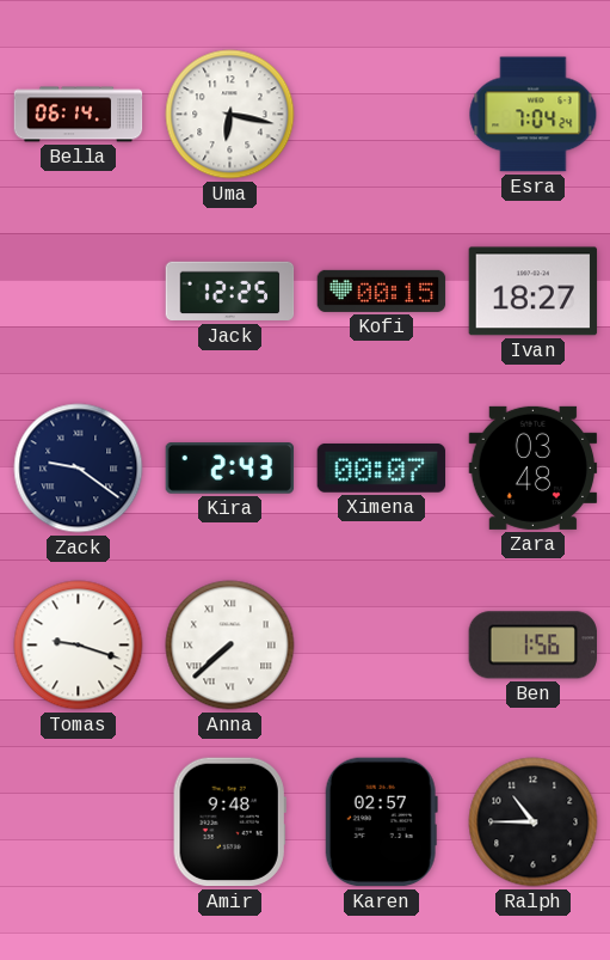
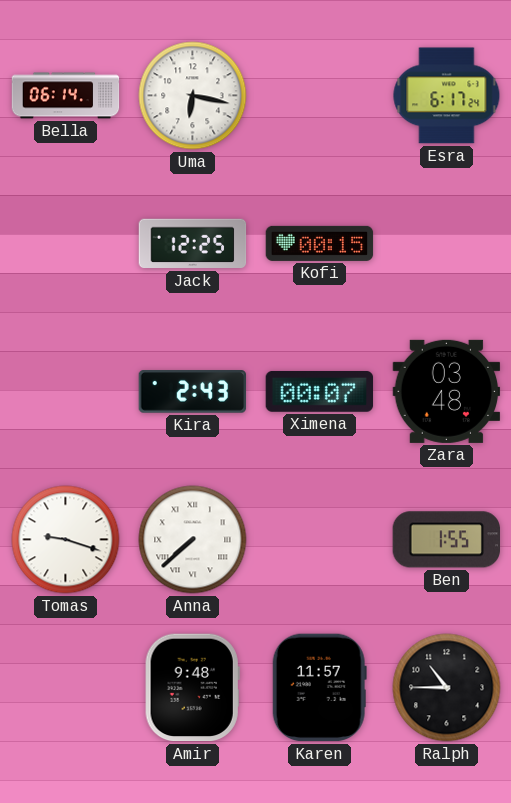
Esra: 7:04 -> 6:17
Ivan: 18:27 -> none
Zack: 9:21 -> none
Ben: 1:56 -> 1:55
Karen: 02:57 -> 11:57
